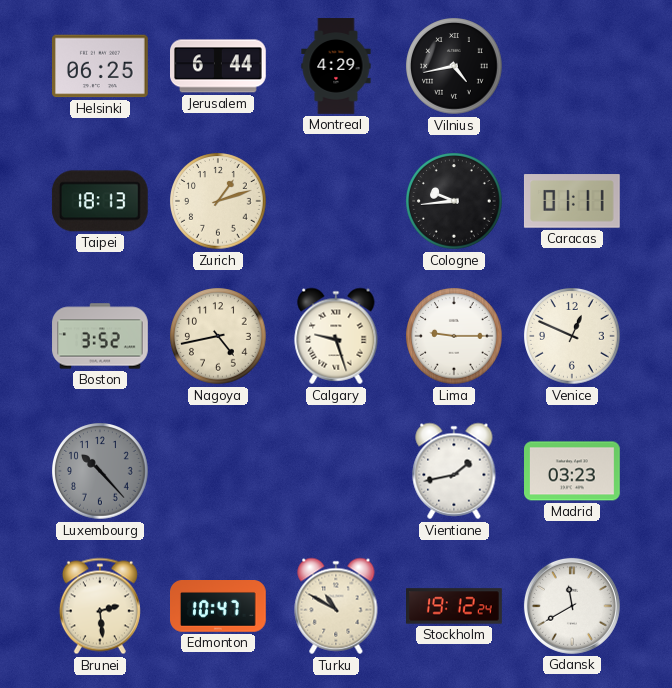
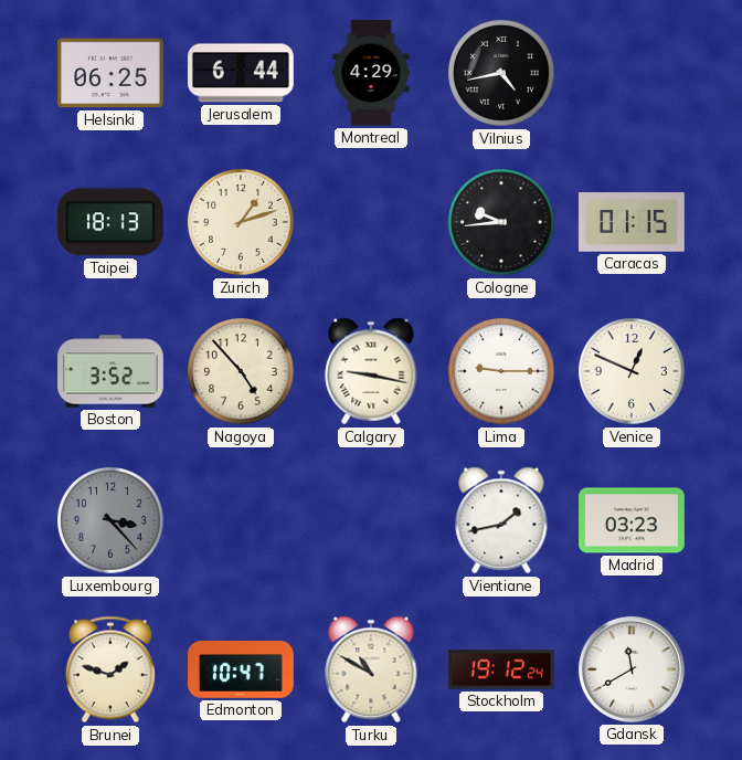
Caracas: 01:11 -> 01:15
Nagoya: 4:43 -> 4:53
Calgary: 9:27 -> 9:17
Luxembourg: 10:23 -> 3:23
Brunei: 2:29 -> 1:48
